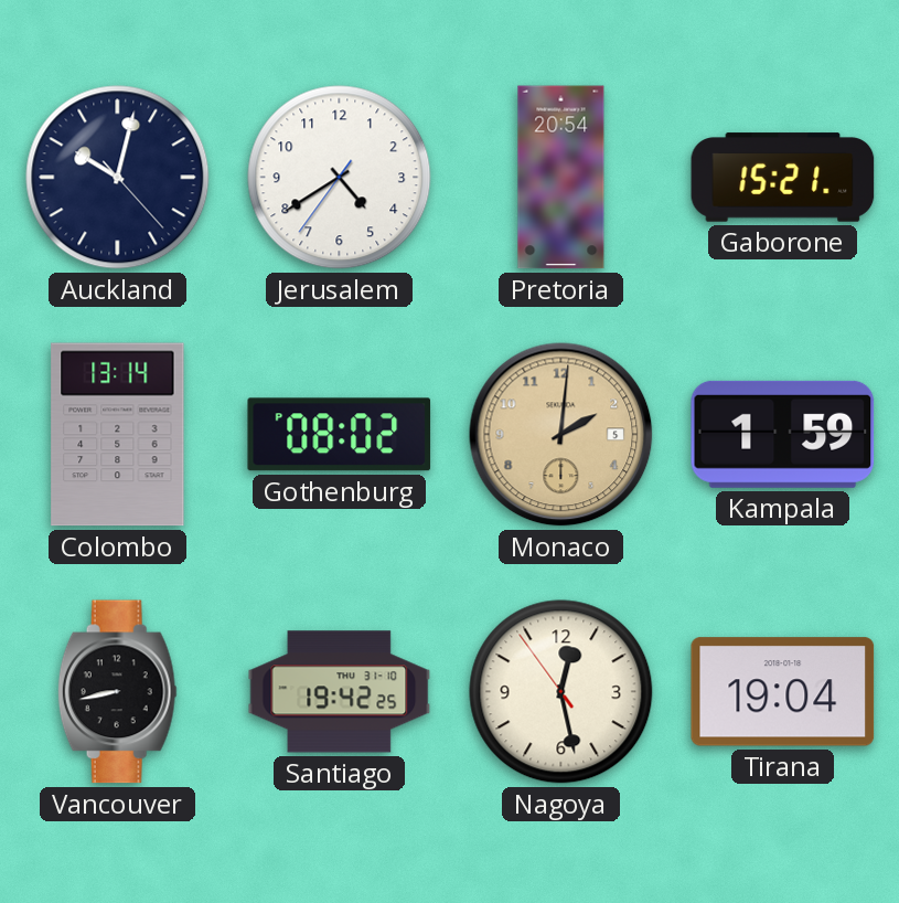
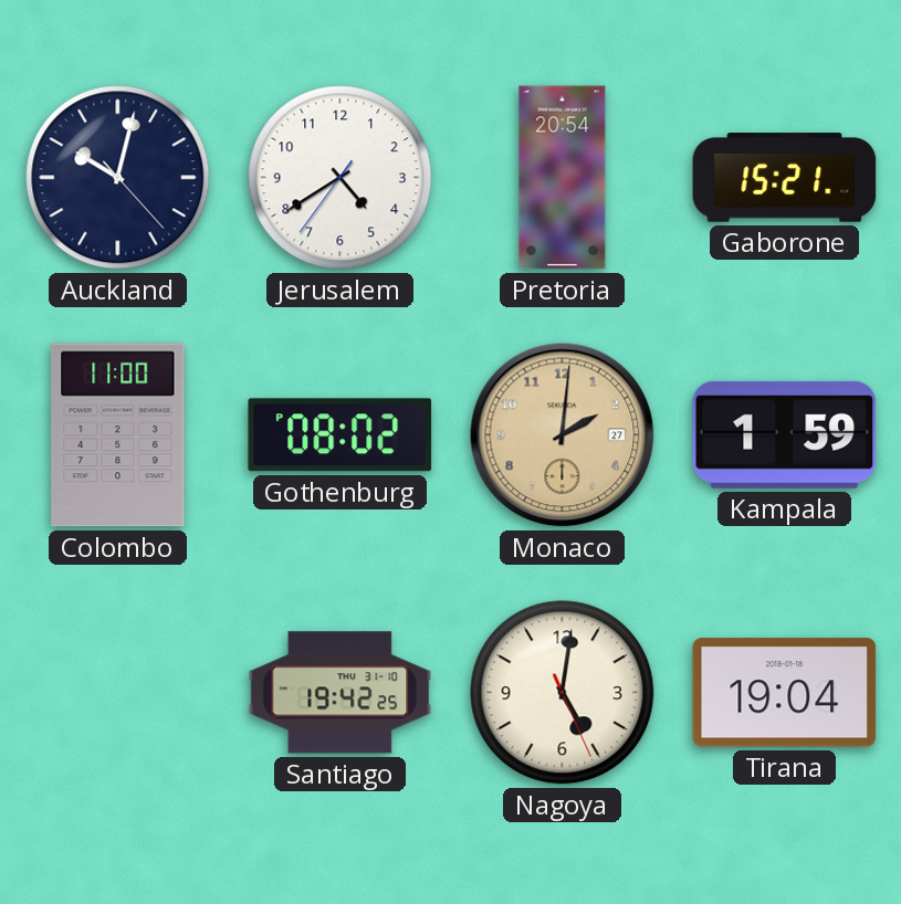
Colombo: 13:14 -> 11:00
Monaco date: 5 -> 27
Vancouver: 8:43 -> none
Nagoya: 12:27 -> 5:01
